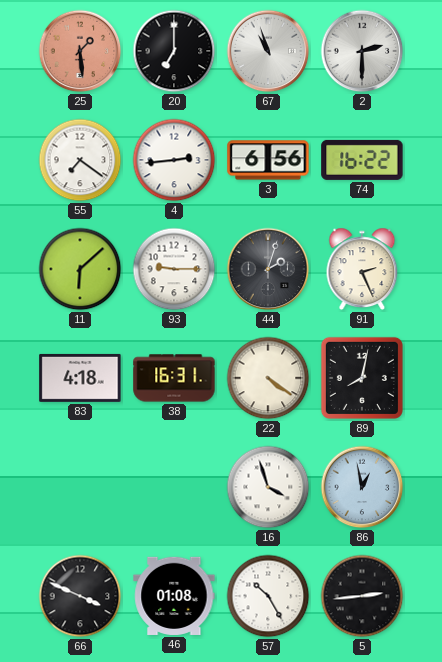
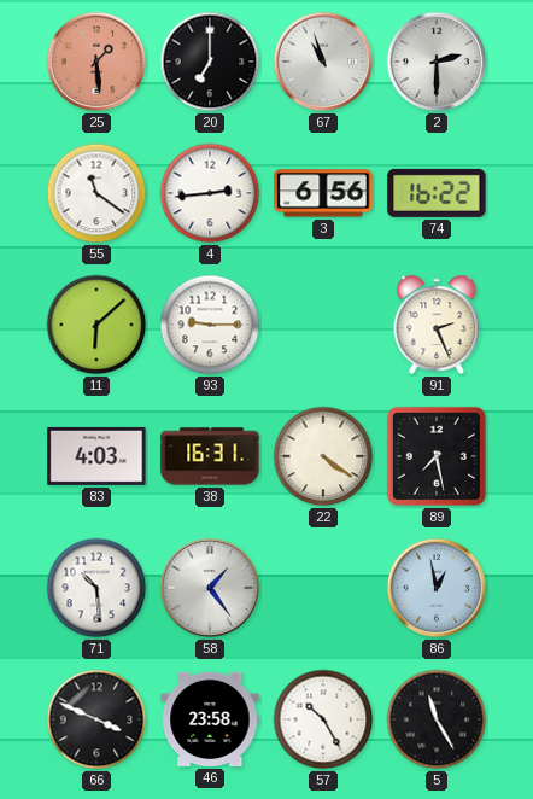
55: 7:21 -> 11:21
44: 2:03 -> none
83: 4:18 -> 4:03
89: 8:02 -> 7:28
71: none -> 10:29
58: none -> 1:24
16: 3:57 -> none
46: 01:08 -> 23:58
5: 2:44 -> 11:25
